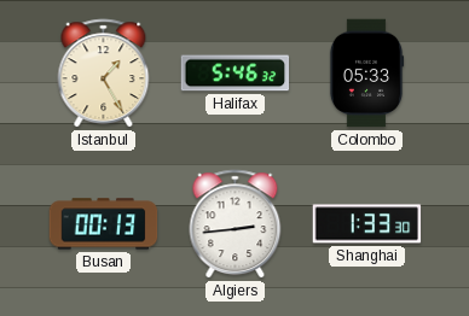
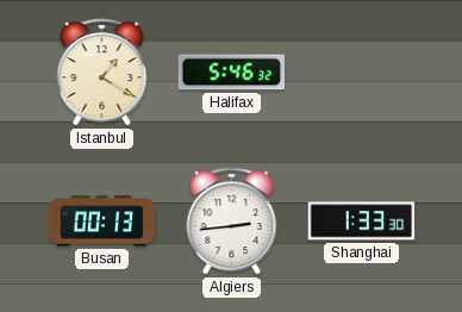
Istanbul: 1:25 -> 1:20
Colombo: 05:33 -> none
